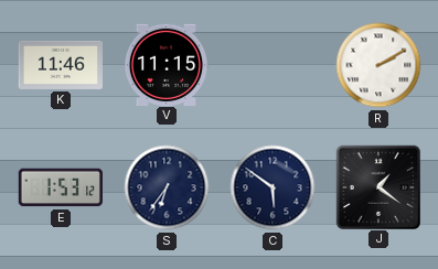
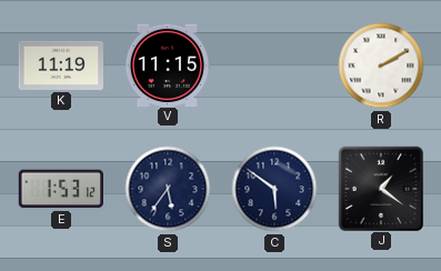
K: 11:46 -> 11:19
S: 6:36 -> 5:36
